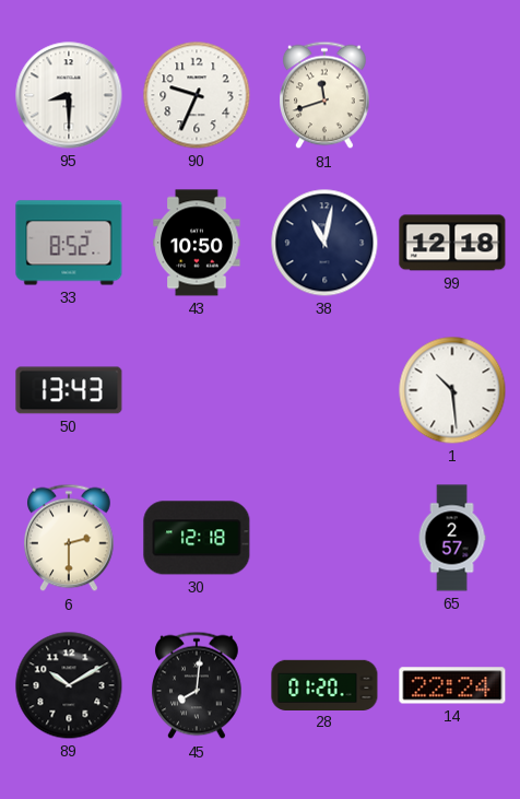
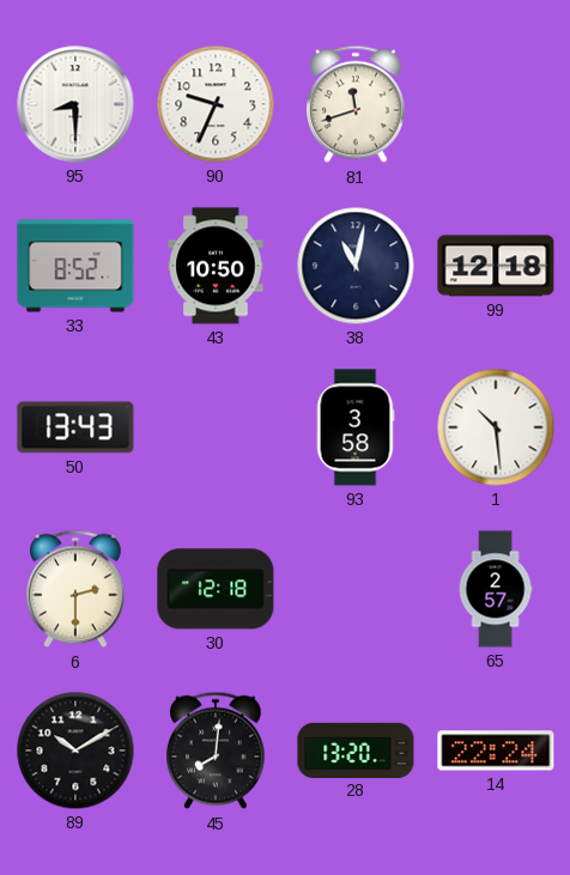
93: none -> 3:58
28: 01:20 -> 13:20
